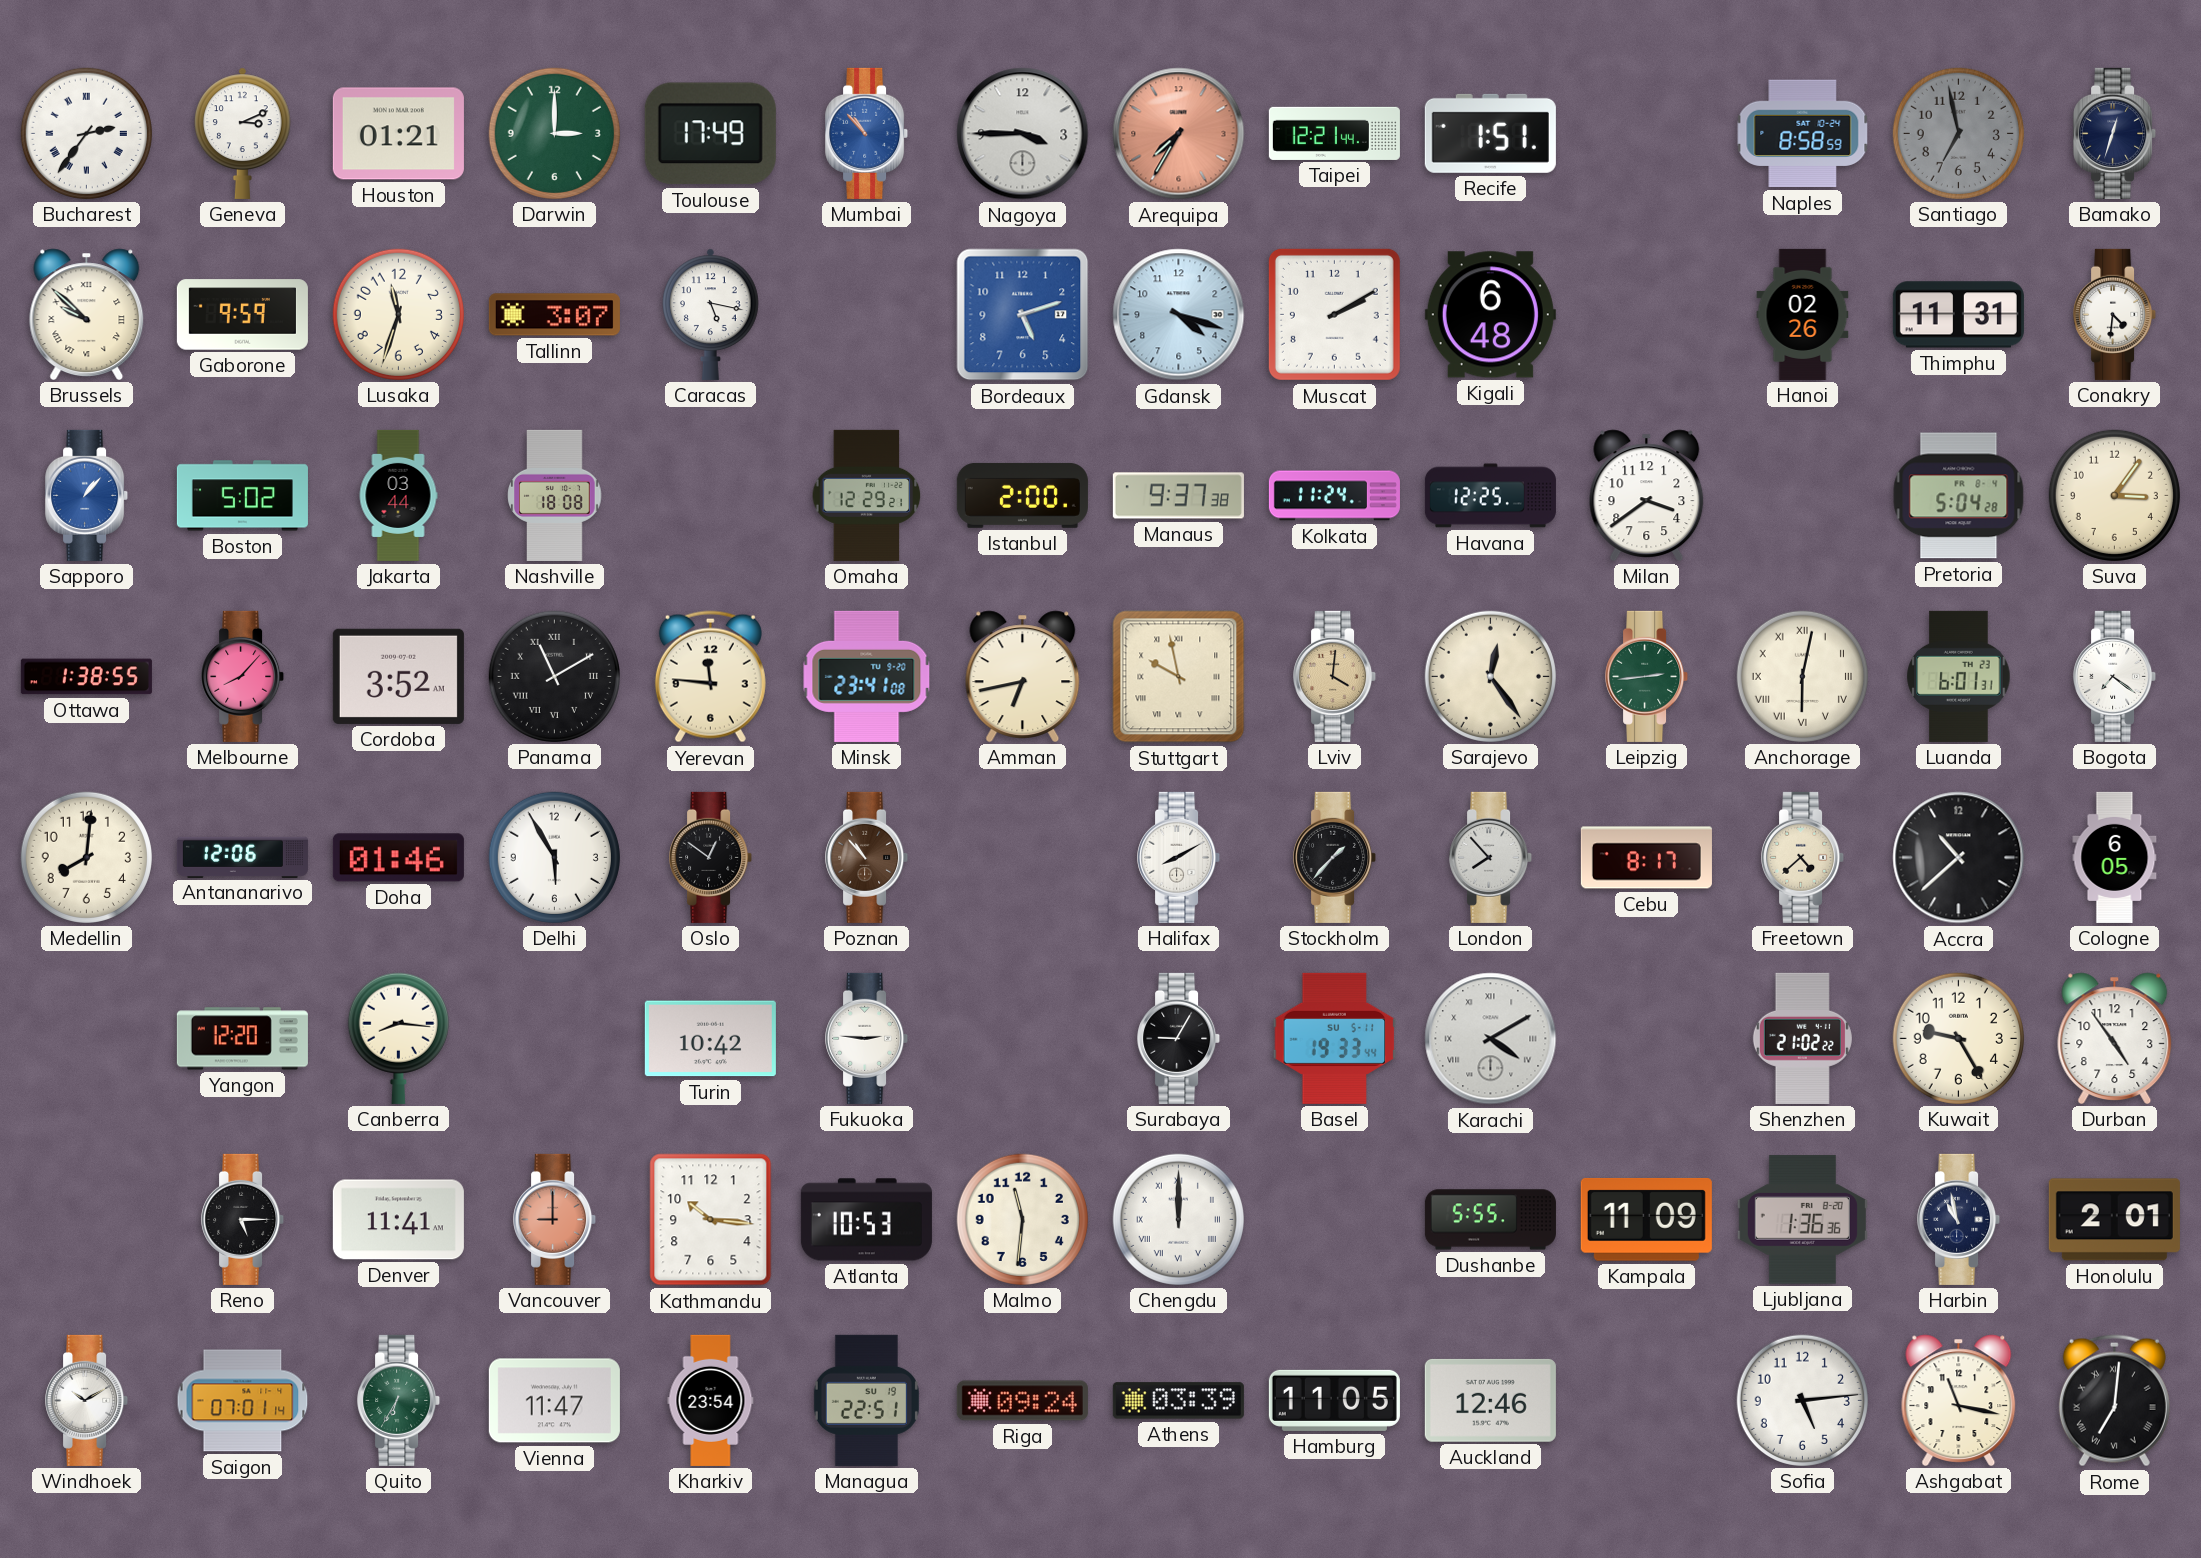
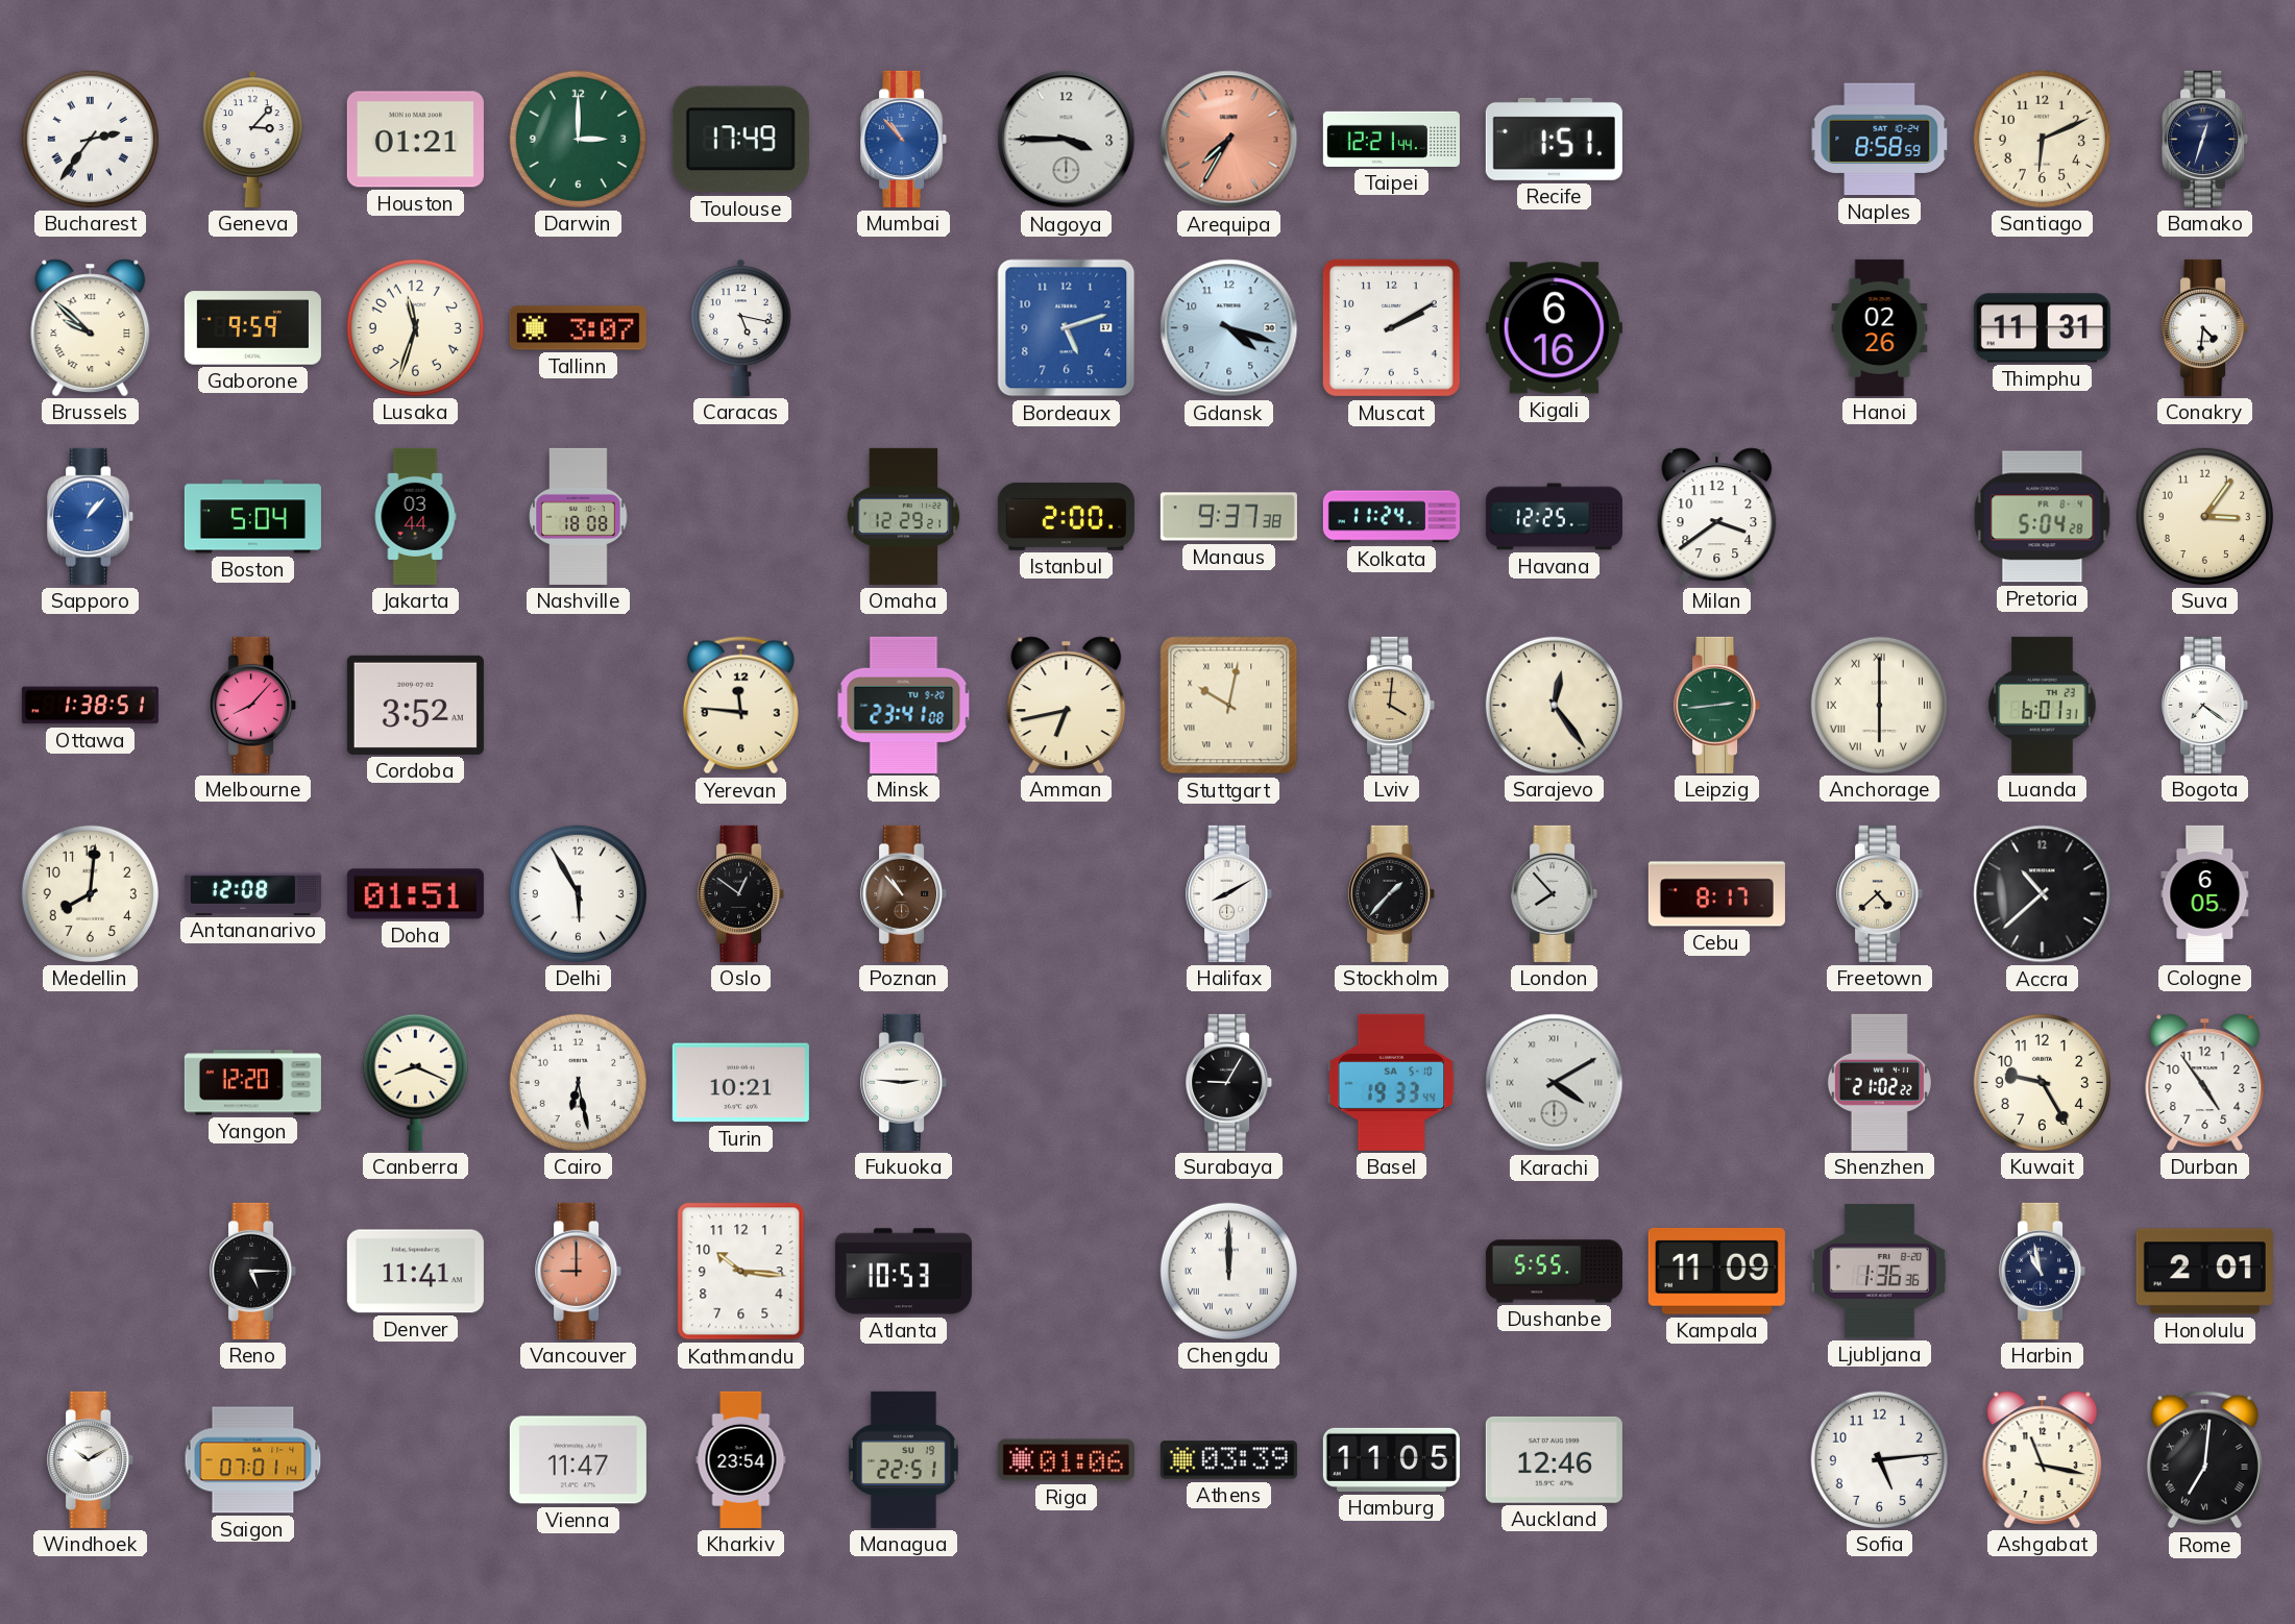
Geneva: 3:11 -> 3:07
Santiago: 6:58 -> 6:11
Santiago dial: grey -> cream
Kigali: 6:48 -> 6:16
Boston: 5:02 -> 5:04
Ottawa: 1:38:55 -> 1:38:51
Panama: 11:10 -> none
Stuttgart: 9:58 -> 10:02
Anchorage: 6:02 -> 6:00
Antananarivo: 12:06 -> 12:08
Doha: 01:46 -> 01:51
Canberra: 8:16 -> 8:19
Cairo: none -> 6:28
Turin: 10:42 -> 10:21
Basel date: SU 5-11 -> SA 5-10
Malmo: 11:31 -> none
Quito: 6:35 -> none
Riga: 09:24 -> 01:06
